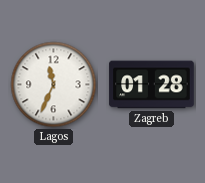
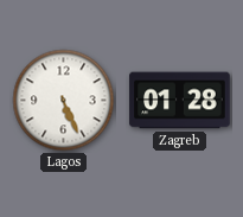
Lagos: 11:34 -> 5:26
